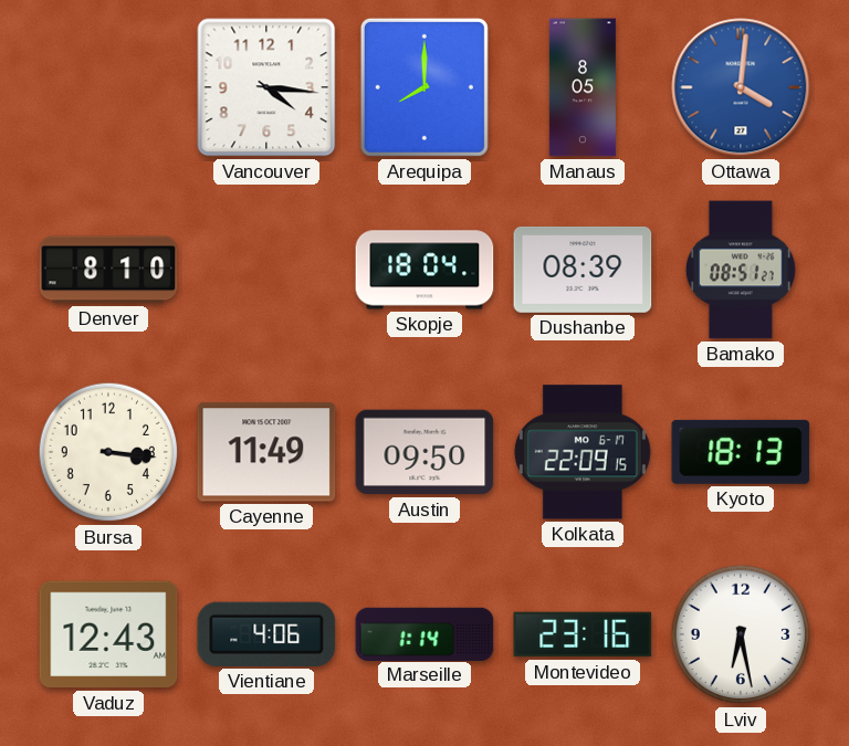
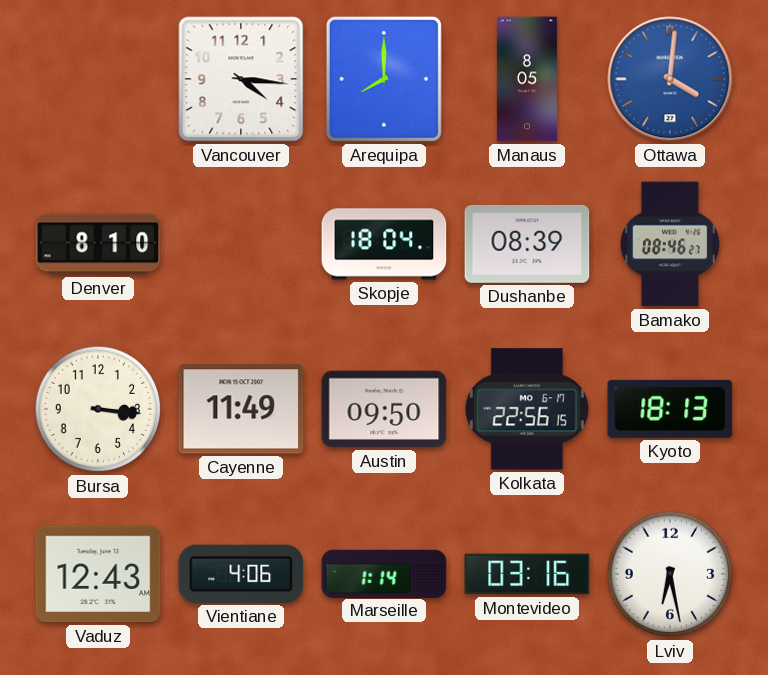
Bamako: 08:51 -> 08:46
Kolkata: 22:09 -> 22:56
Montevideo: 23:16 -> 03:16
